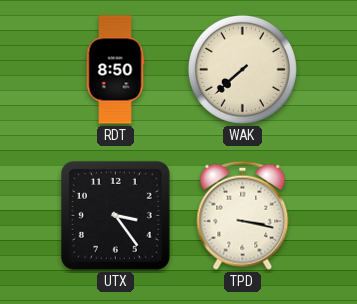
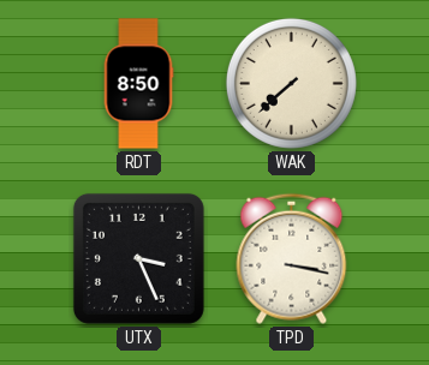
UTX: 3:24 -> 3:26
